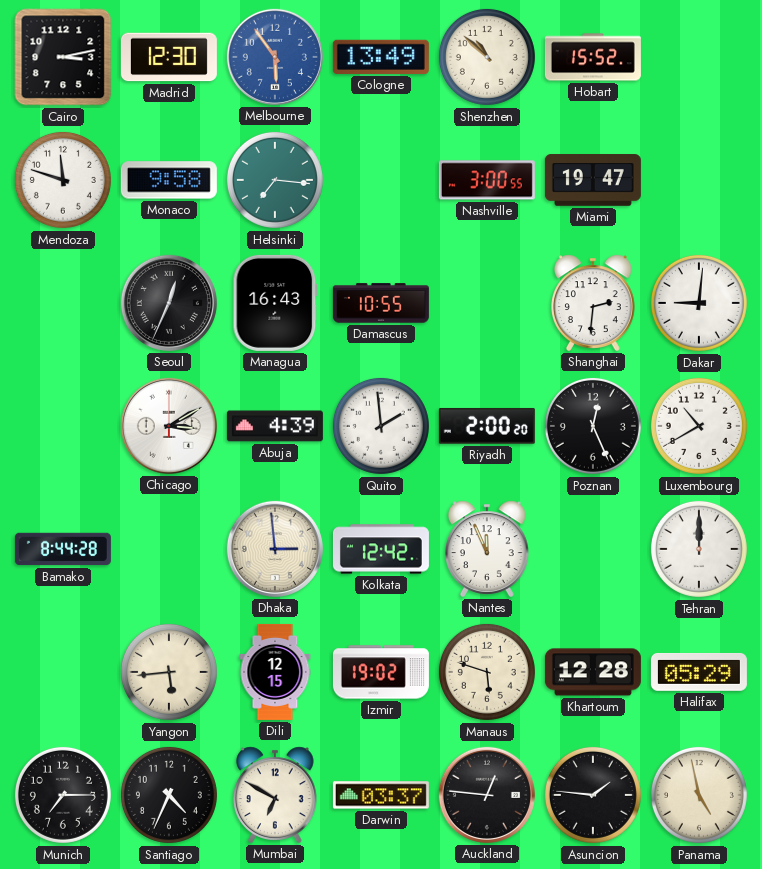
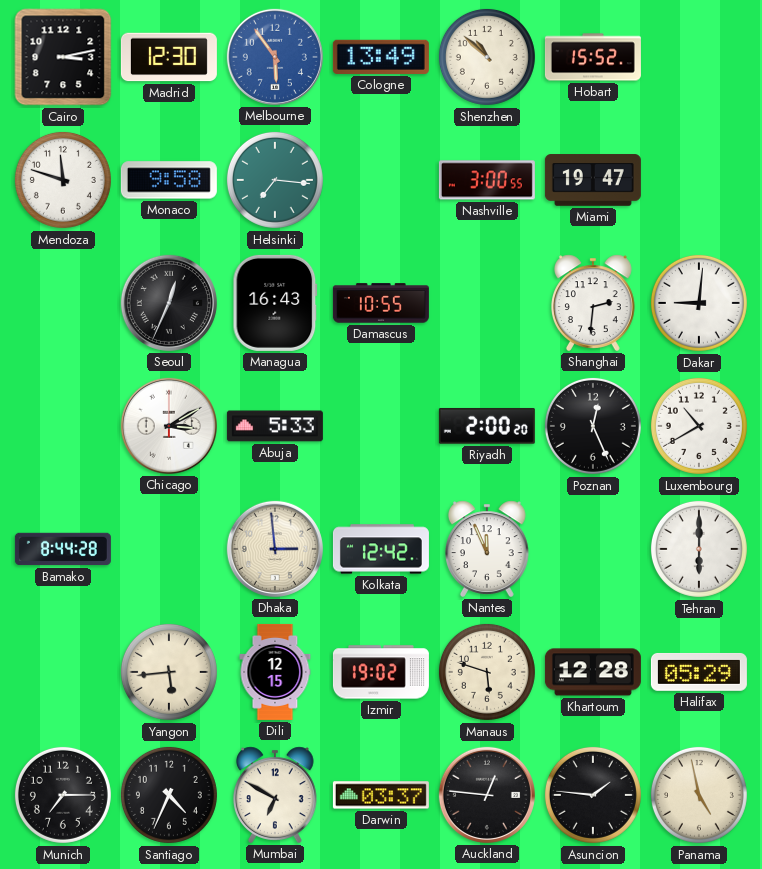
Abuja: 4:39 -> 5:33
Quito: 1:59 -> none
Tehran: 12:00 -> 6:00
